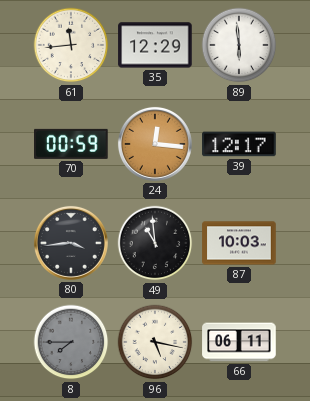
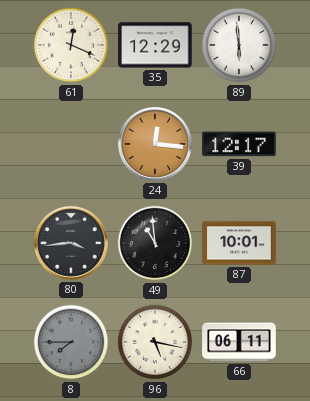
61: 11:44 -> 12:19
70: 00:59 -> none
87: 10:03 -> 10:01
